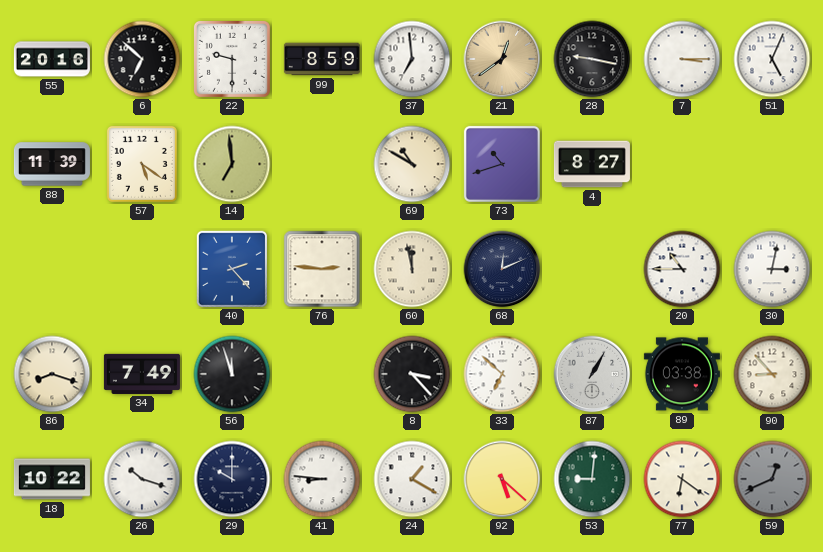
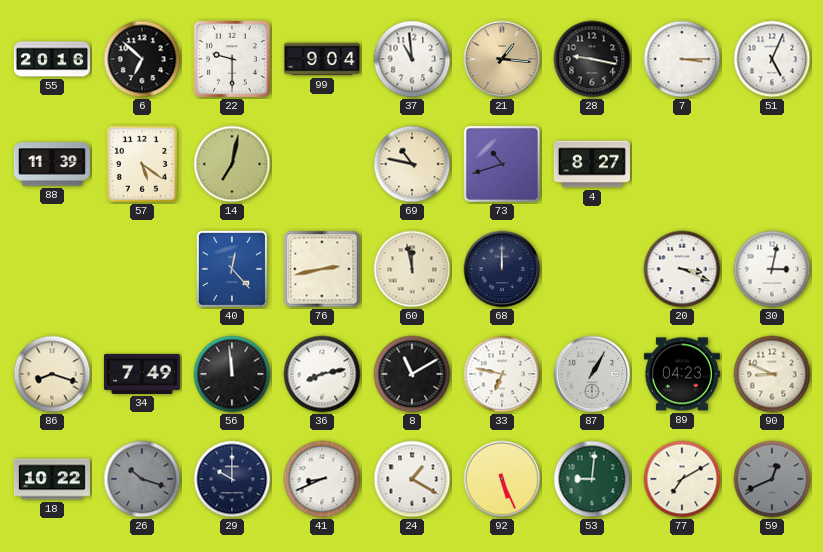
99: 8:59 -> 9:04
37: 6:59 -> 10:59
21: 12:39 -> 1:16
14: 6:59 -> 7:02
69: 10:50 -> 10:47
40: 2:23 -> 12:23
76: 2:46 -> 2:43
68: 12:11 -> 12:00
20: 10:45 -> 3:19
56: 11:57 -> 11:59
36: none -> 8:13
8: 3:23 -> 11:10
33: 6:52 -> 6:47
89: 03:38 -> 04:23
90: 8:53 -> 8:49
26 dial: white -> grey
41: 8:46 -> 8:41
92: 5:22 -> 5:26
77: 6:21 -> 7:10
